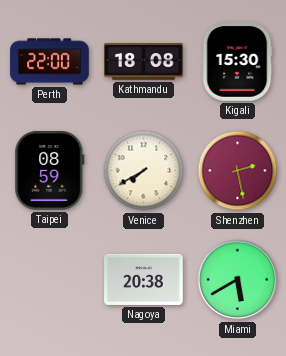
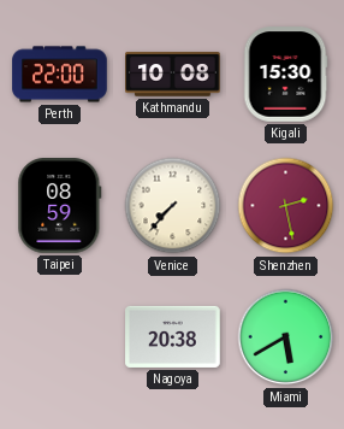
Kathmandu: 18:08 -> 10:08
Venice: 7:40 -> 7:37
